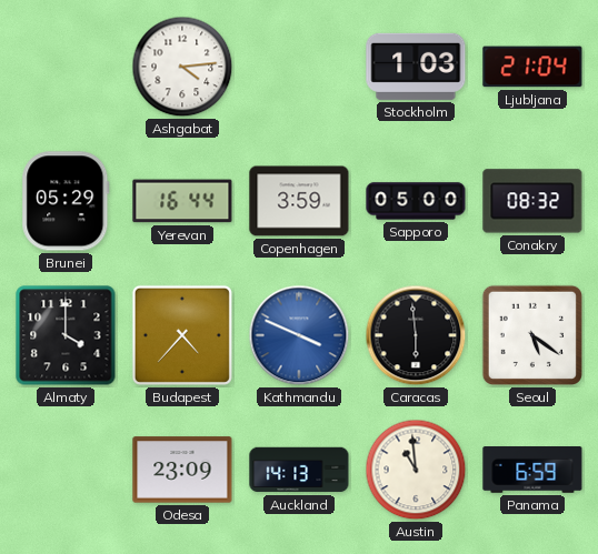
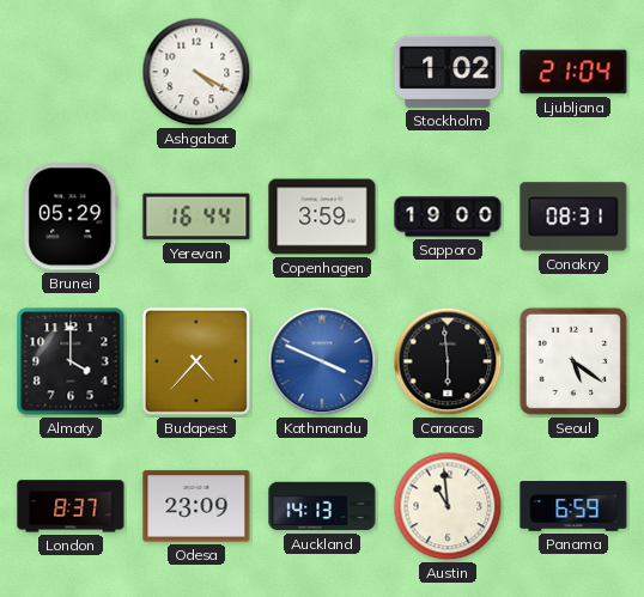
Ashgabat: 4:14 -> 4:20
Stockholm: 1:03 -> 1:02
Sapporo: 05:00 -> 19:00
Conakry: 08:32 -> 08:31
London: none -> 8:37
